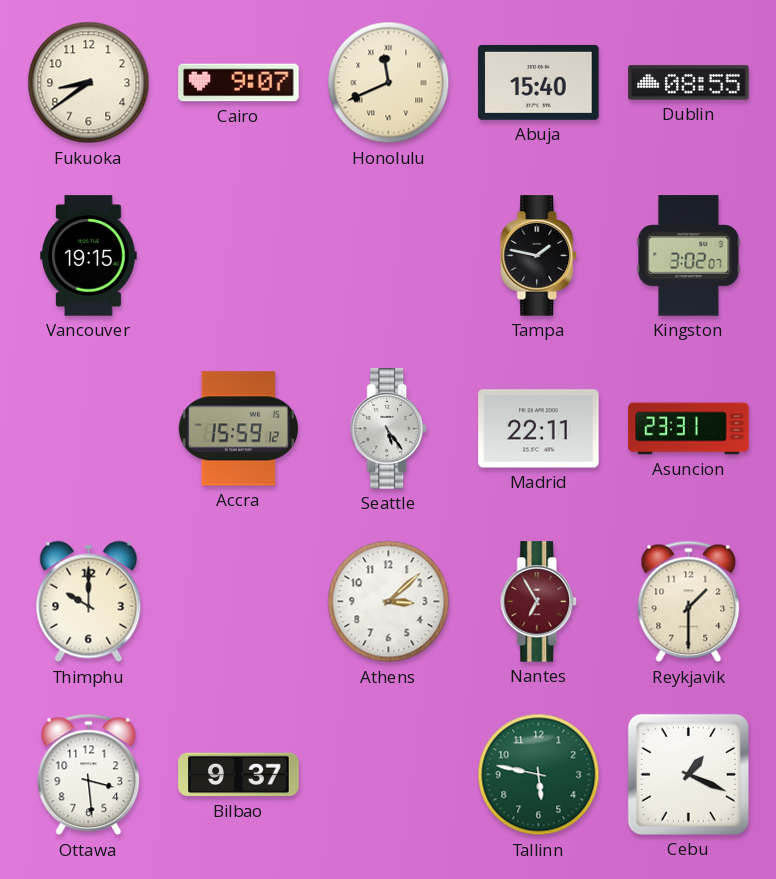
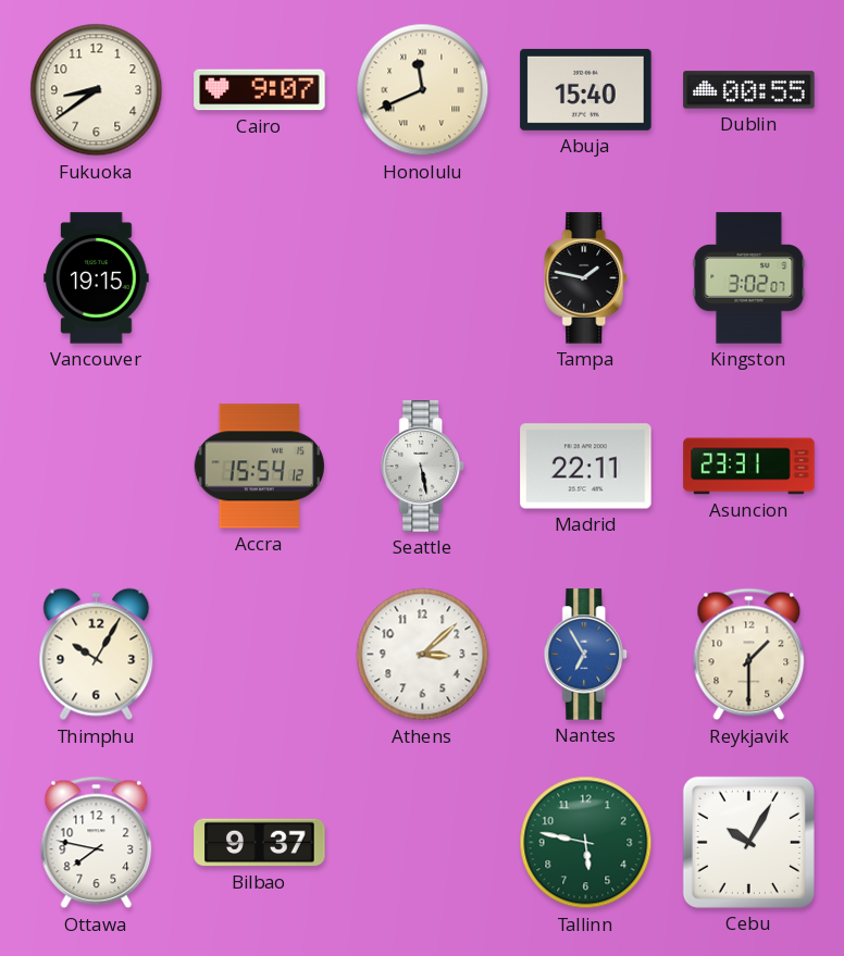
Dublin: 08:55 -> 00:55
Accra: 15:59 -> 15:54
Seattle: 5:24 -> 5:28
Thimphu: 10:00 -> 10:05
Nantes dial: burgundy -> blue
Ottawa: 3:29 -> 7:47
Cebu: 1:19 -> 10:05
